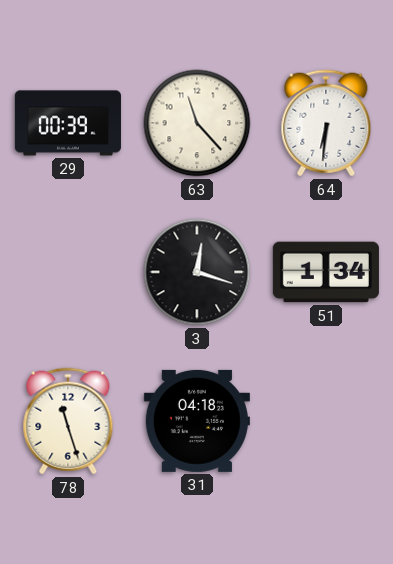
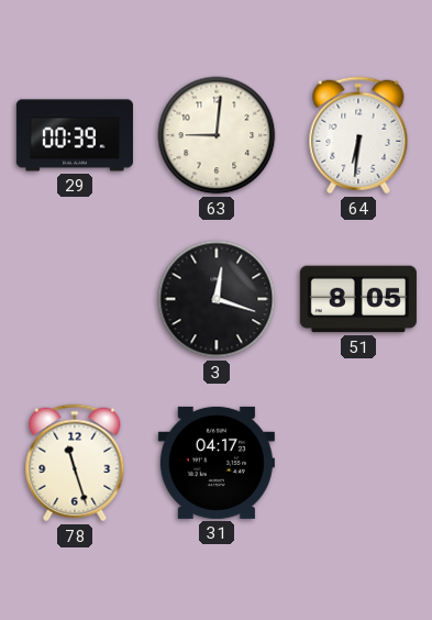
63: 11:23 -> 9:01
51: 1:34 -> 8:05
31: 04:18 -> 04:17
